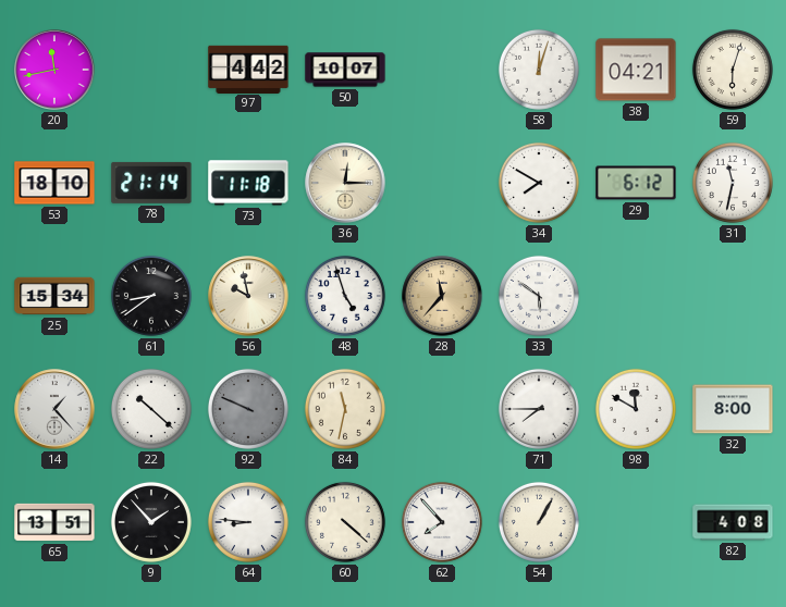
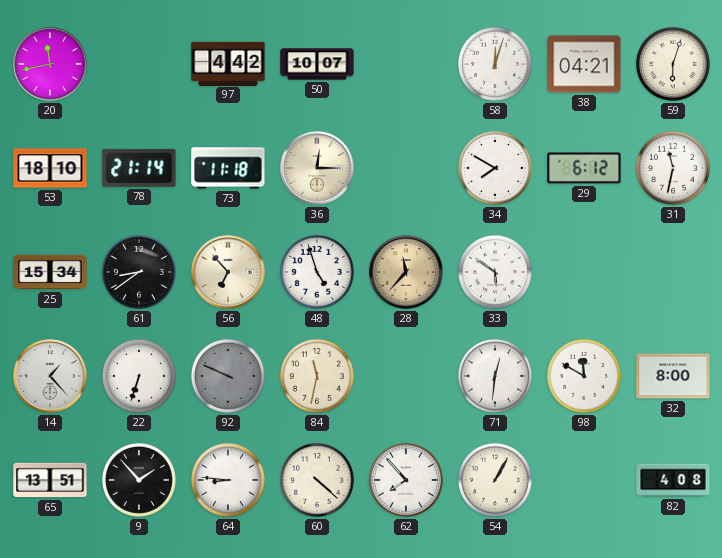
56: 9:58 -> 6:53
22: 10:22 -> 6:33
71: 7:45 -> 12:31
